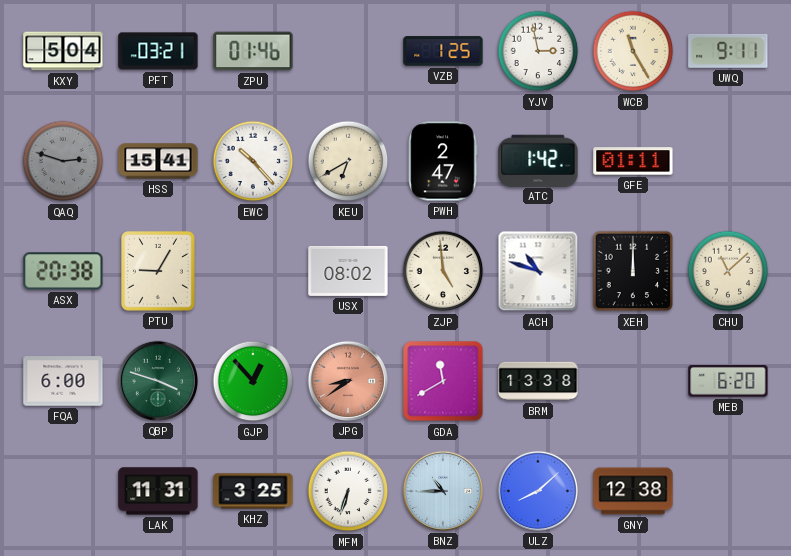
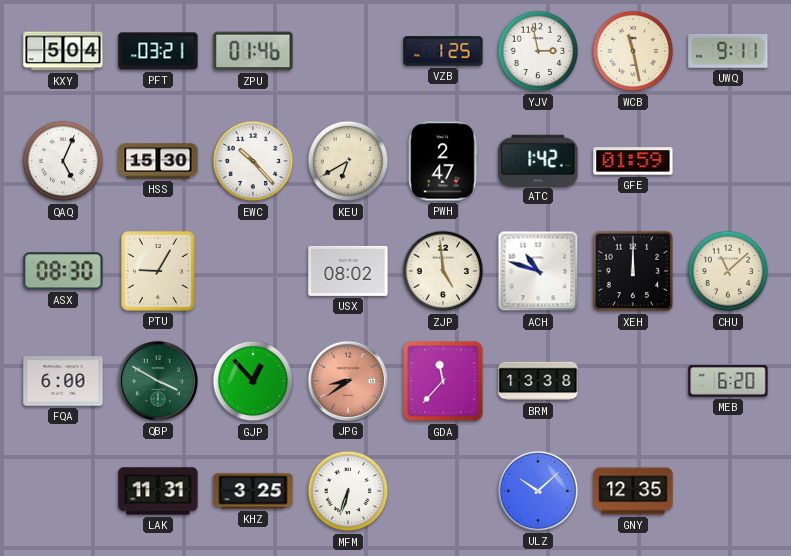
WCB: 11:25 -> 11:28
QAQ: 2:48 -> 5:04
QAQ dial: grey -> white
HSS: 15:41 -> 15:30
GFE: 01:11 -> 01:59
ASX: 20:38 -> 08:30
QBP: 3:48 -> 3:50
GDA: 11:40 -> 11:37
BNZ: 10:45 -> none
ULZ: 8:08 -> 10:08
GNY: 12:38 -> 12:35
